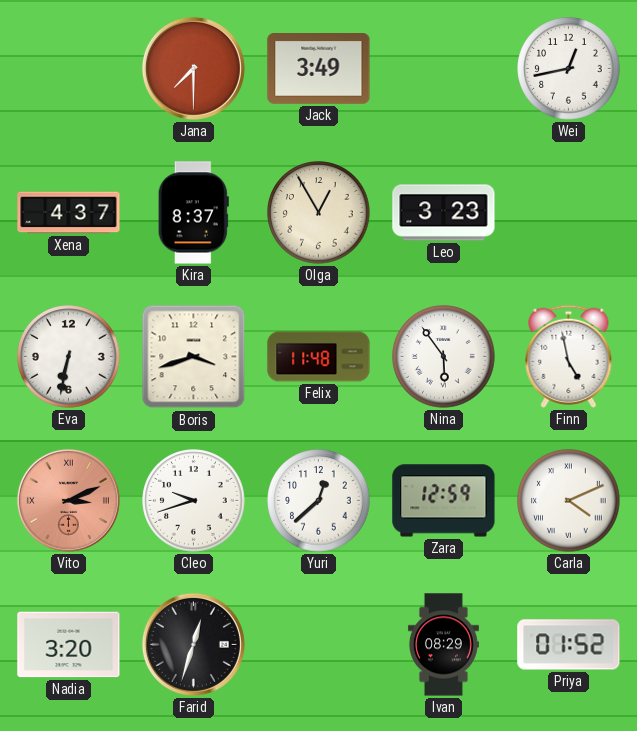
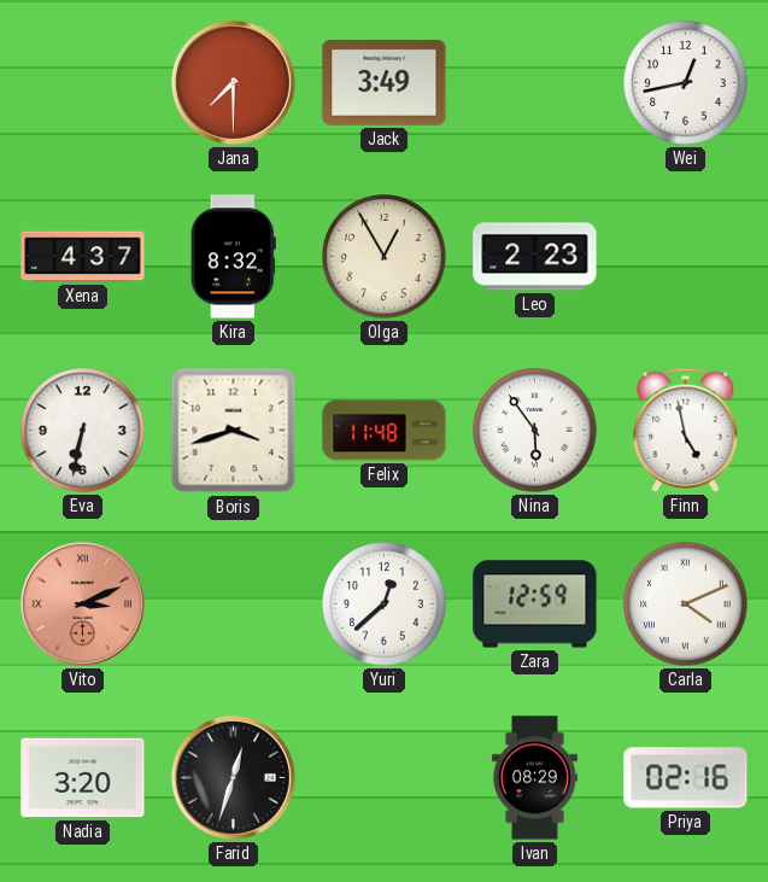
Kira: 8:37 -> 8:32
Leo: 3:23 -> 2:23
Cleo: 9:42 -> none
Priya: 01:52 -> 02:16
